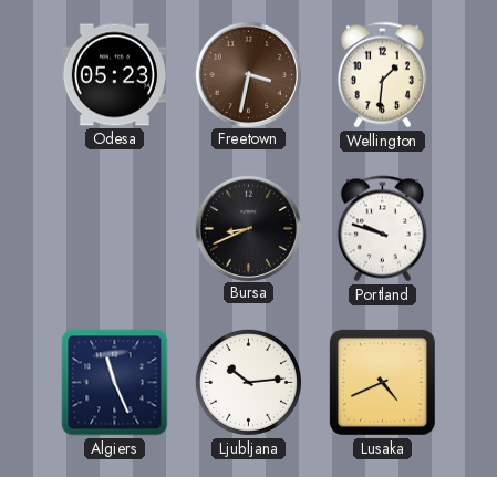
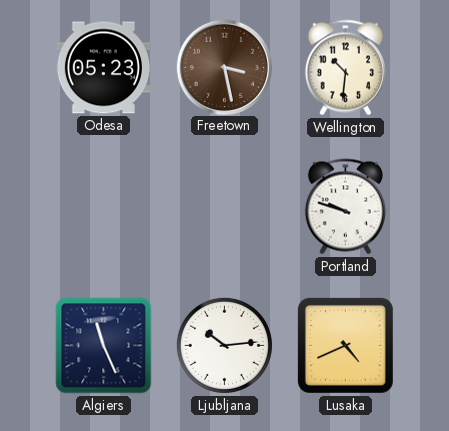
Freetown: 3:32 -> 3:28
Wellington: 1:31 -> 10:31
Bursa: 8:41 -> none
